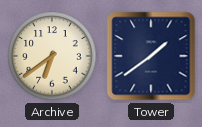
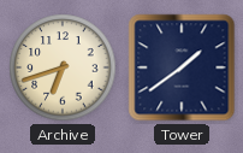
Archive: 6:39 -> 6:42
